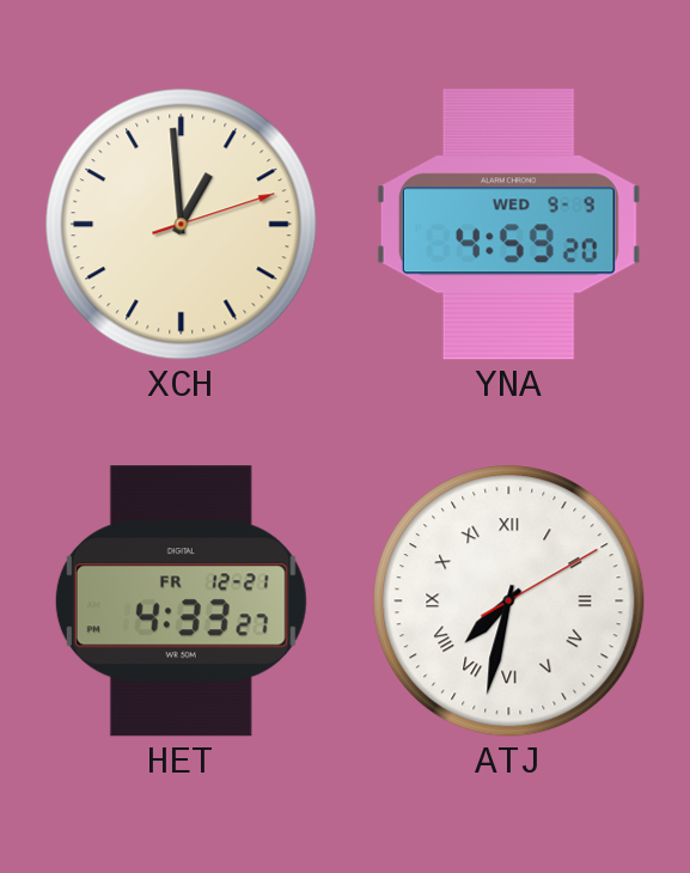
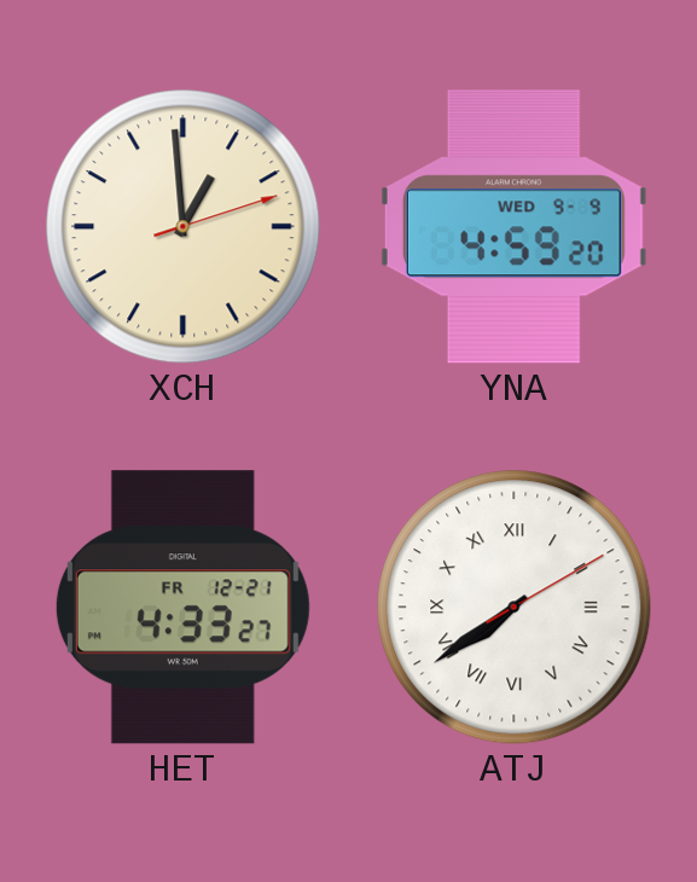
ATJ: 7:32 -> 7:39
